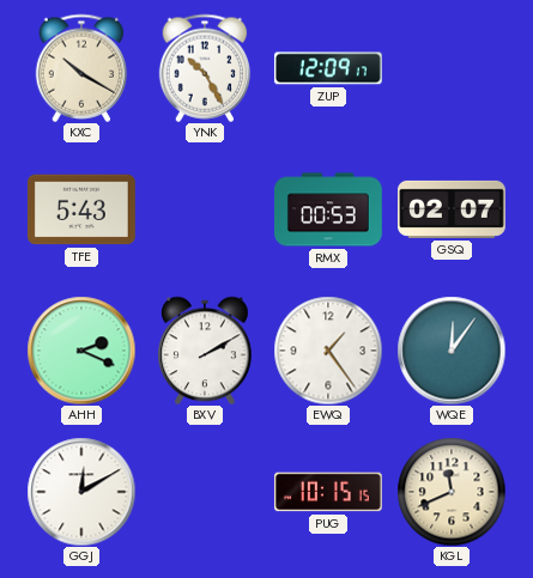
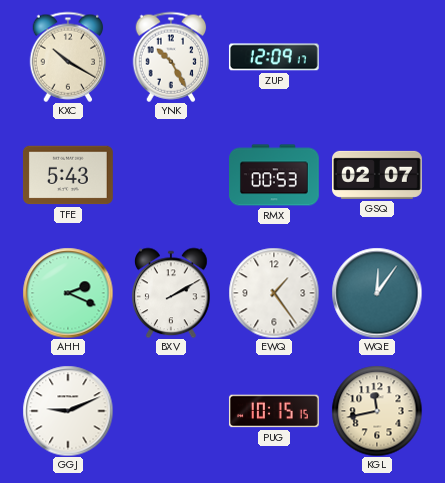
GGJ: 12:10 -> 9:11
KGL: 11:41 -> 11:43
